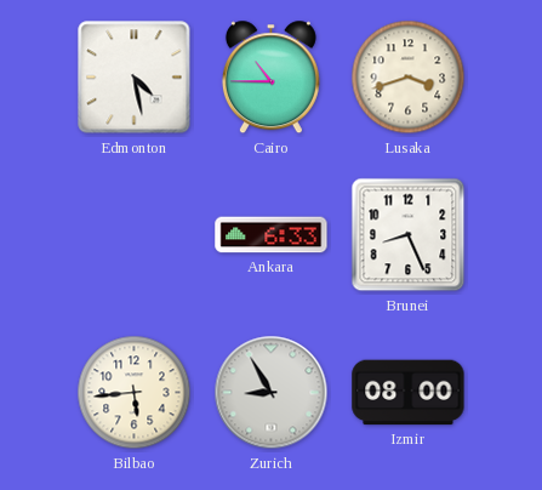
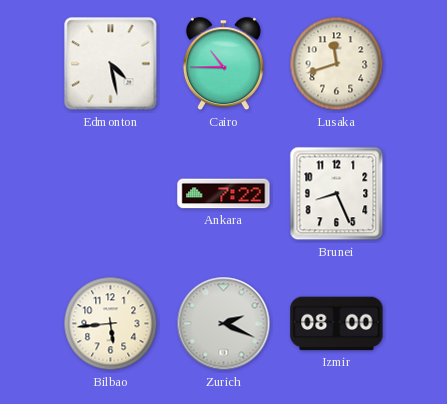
Lusaka: 3:42 -> 11:42
Ankara: 6:33 -> 7:22
Zurich: 8:55 -> 2:19
